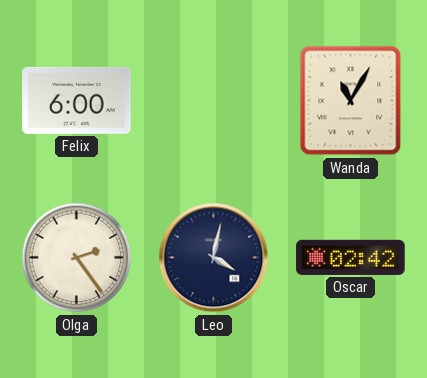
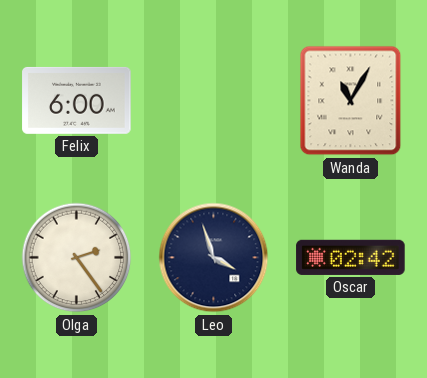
Leo: 4:02 -> 3:57
